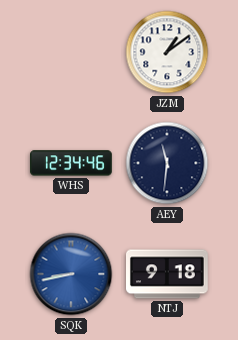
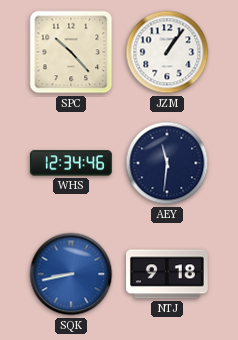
SPC: none -> 10:23
JZM: 1:09 -> 1:06
